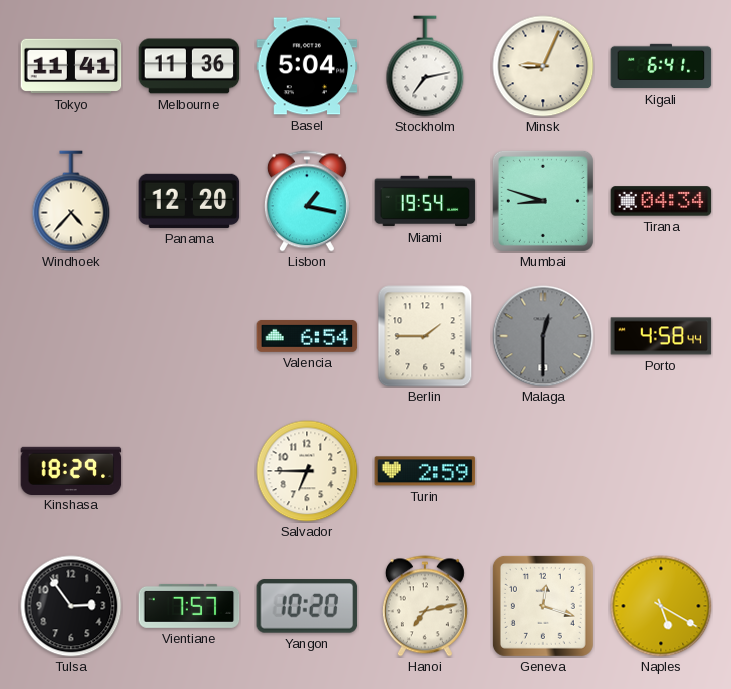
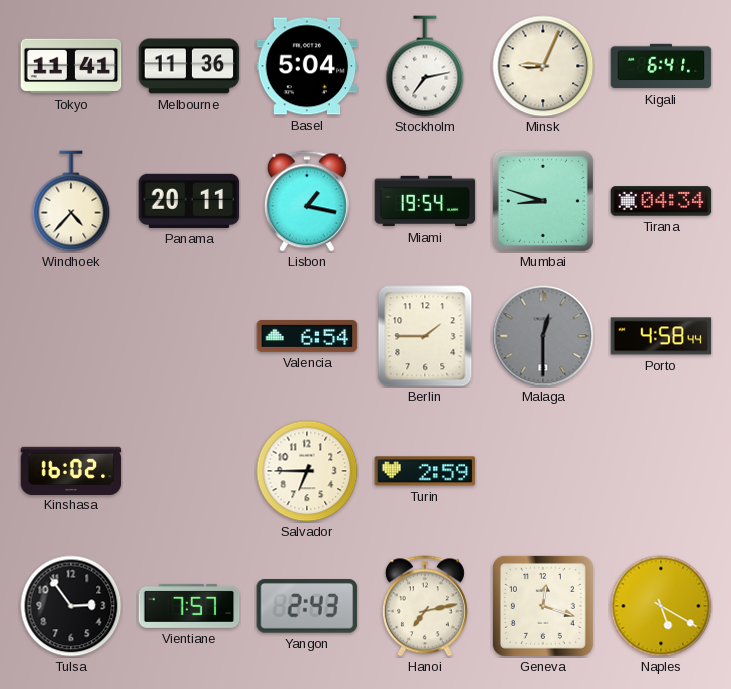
Panama: 12:20 -> 20:11
Kinshasa: 18:29 -> 16:02
Yangon: 10:20 -> 2:43
